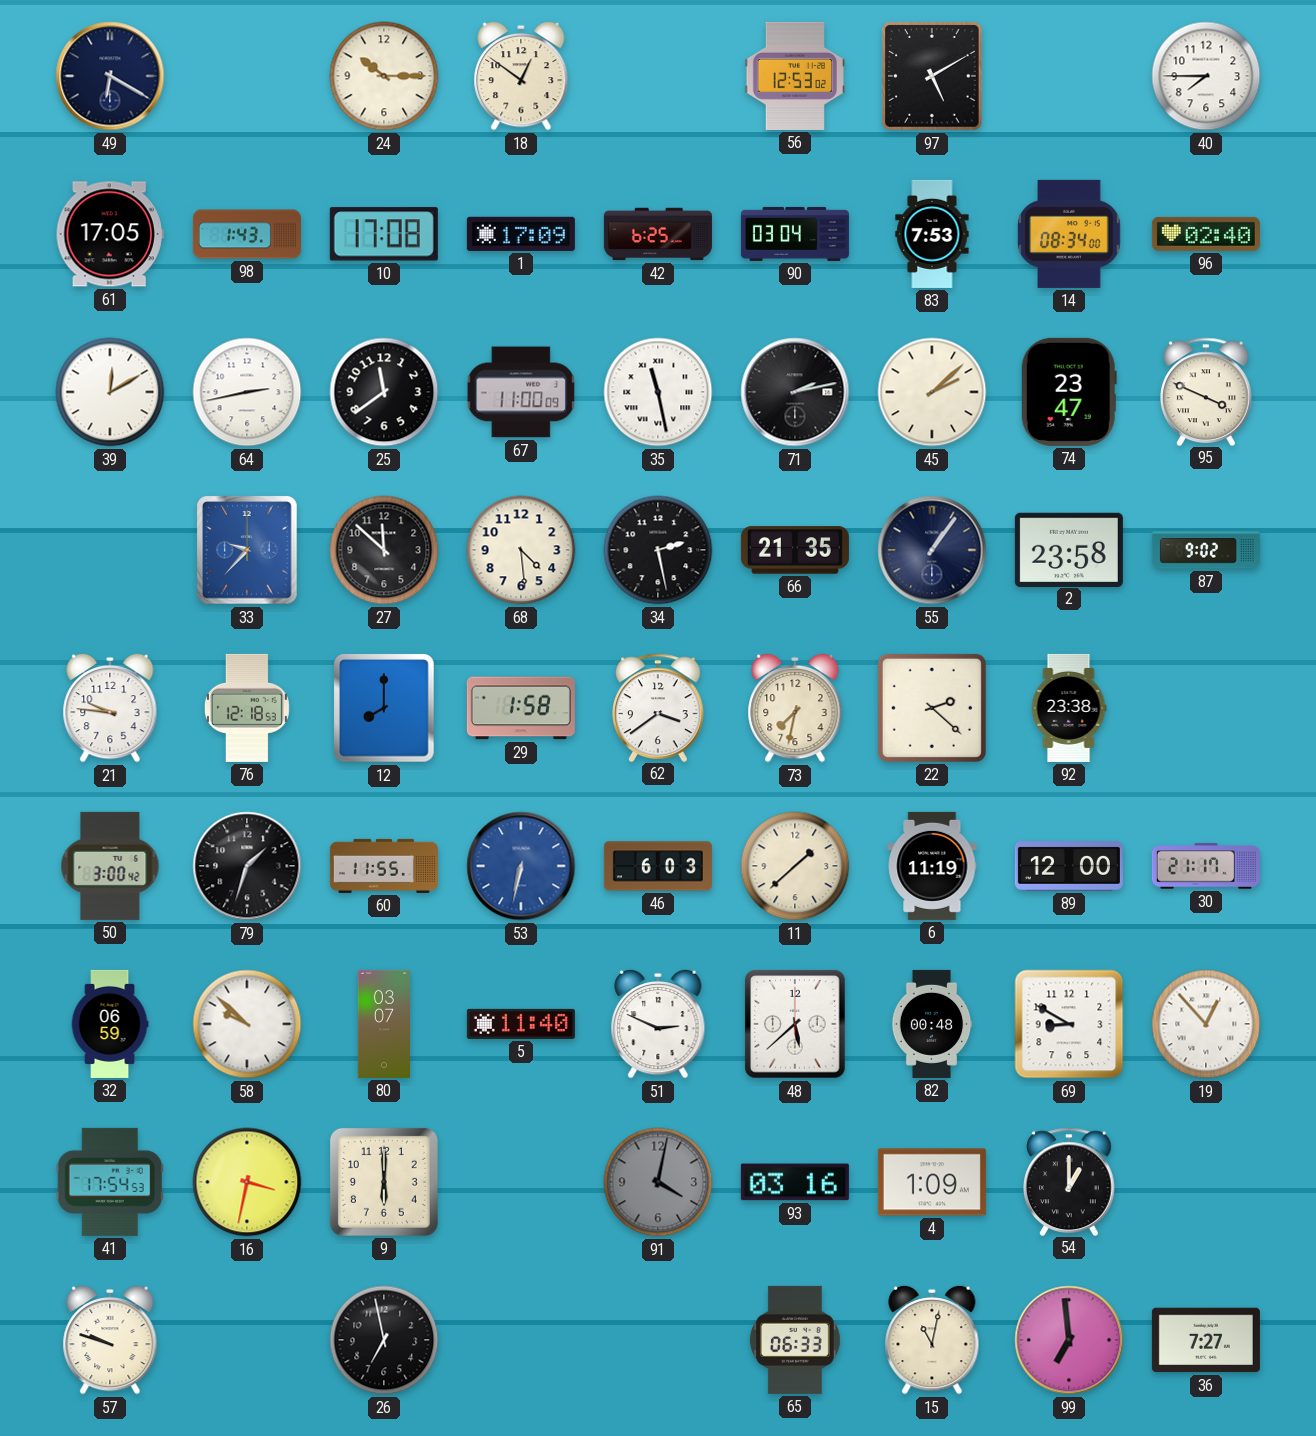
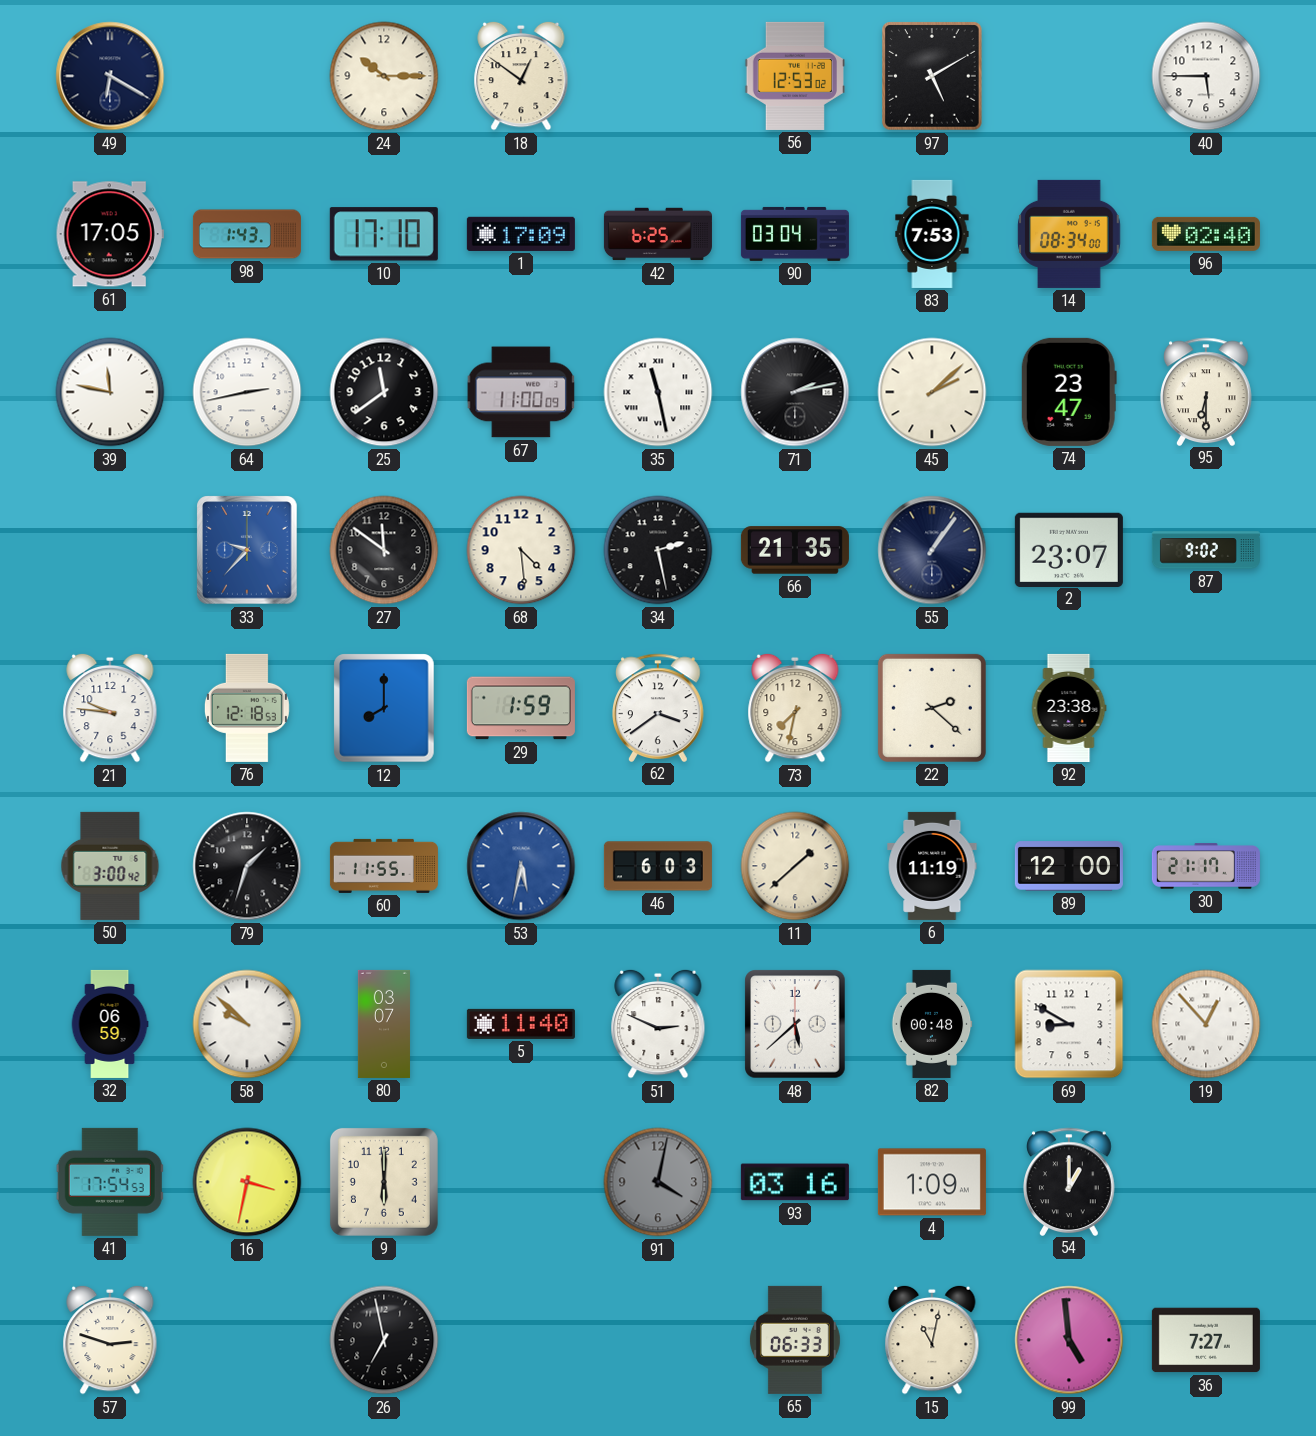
40: 7:45 -> 5:45
10: 17:08 -> 17:10
39: 12:10 -> 11:47
95: 3:49 -> 6:30
27: 11:52 -> 11:51
2: 23:58 -> 23:07
29: 1:58 -> 1:59
53: 6:32 -> 5:32
57: 9:48 -> 2:48
99: 6:59 -> 4:59
